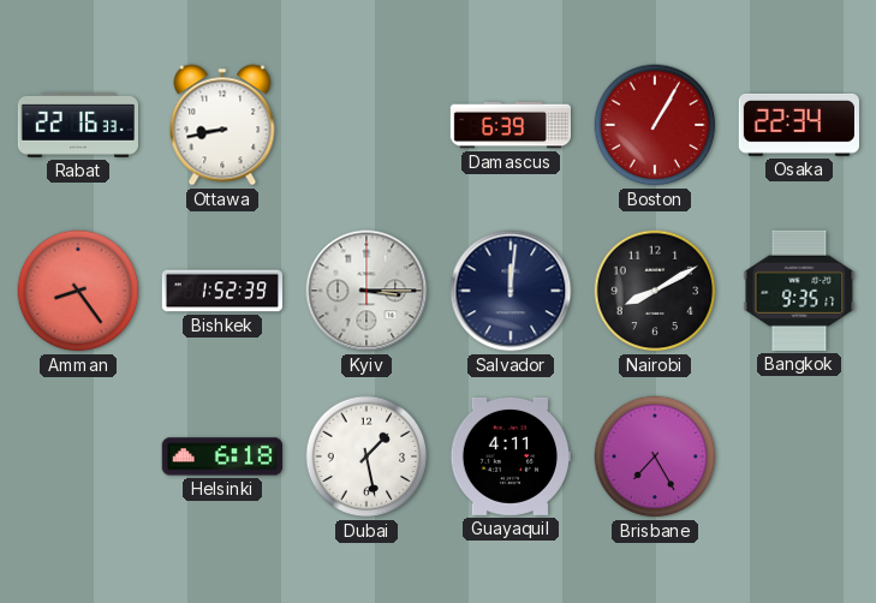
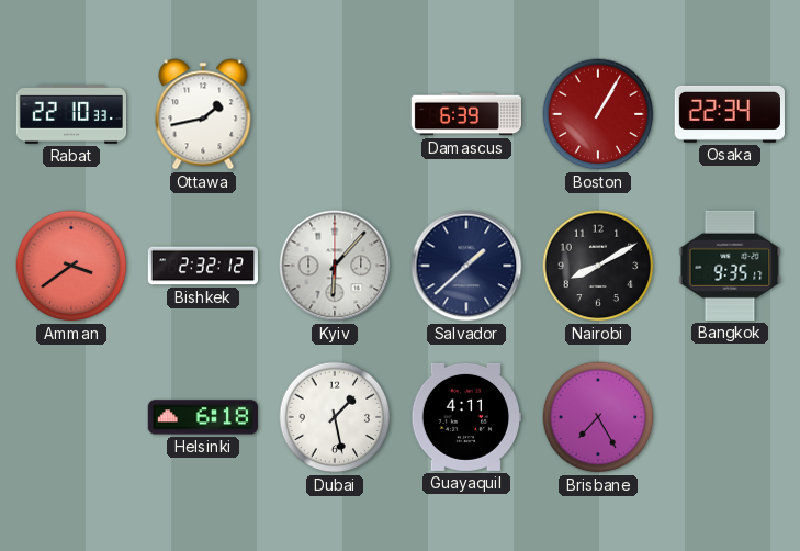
Rabat: 22:16 -> 22:10
Ottawa: 8:43 -> 1:43
Amman: 8:24 -> 3:39
Bishkek: 1:52 -> 2:32
Kyiv: 3:15 -> 6:07
Salvador: 12:01 -> 1:38
